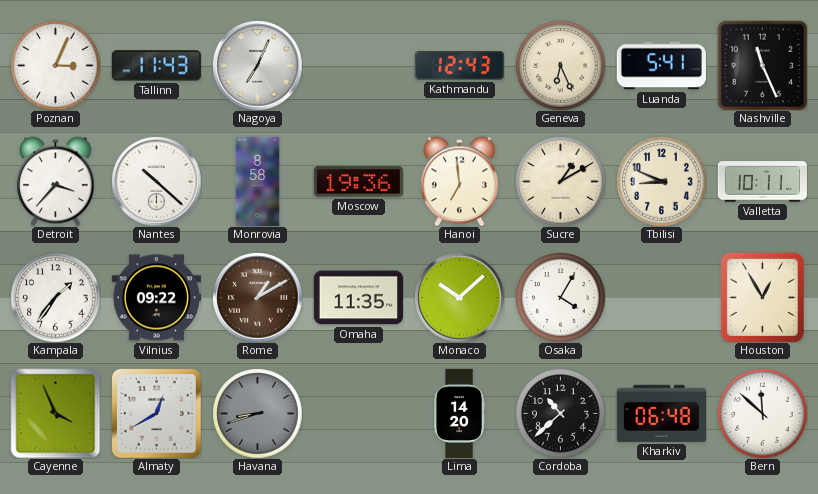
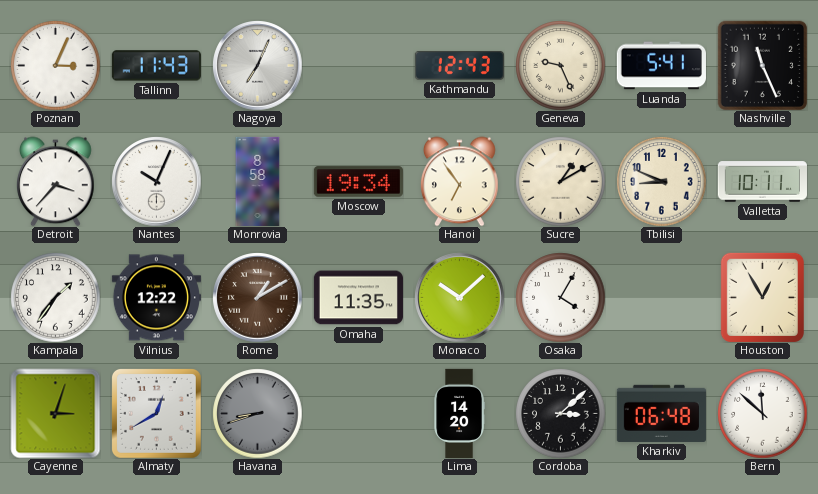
Geneva: 6:26 -> 9:26
Nantes: 10:22 -> 10:04
Moscow: 19:36 -> 19:34
Hanoi: 6:59 -> 6:54
Vilnius: 09:22 -> 12:22
Cayenne: 3:56 -> 3:03
Cordoba: 10:38 -> 3:08
